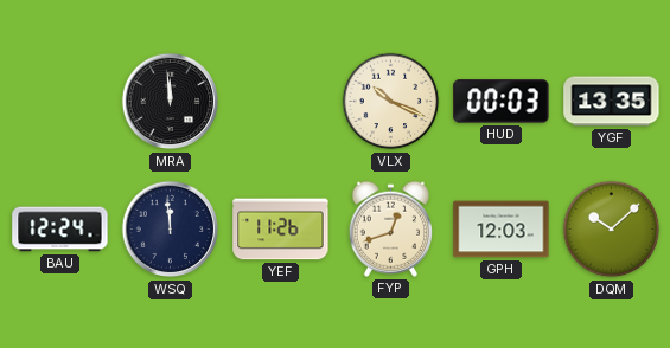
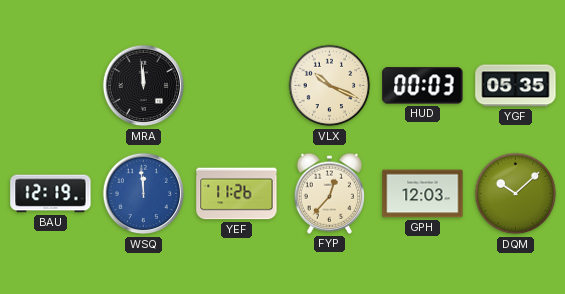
YGF: 13:35 -> 05:35
BAU: 12:24 -> 12:19
WSQ dial: navy -> blue
FYP: 12:42 -> 12:37
